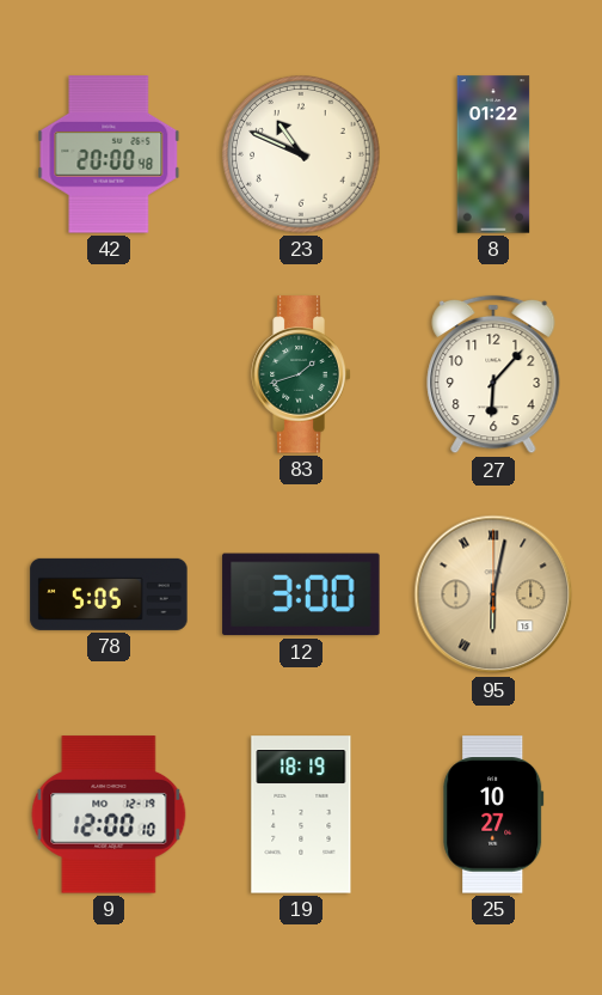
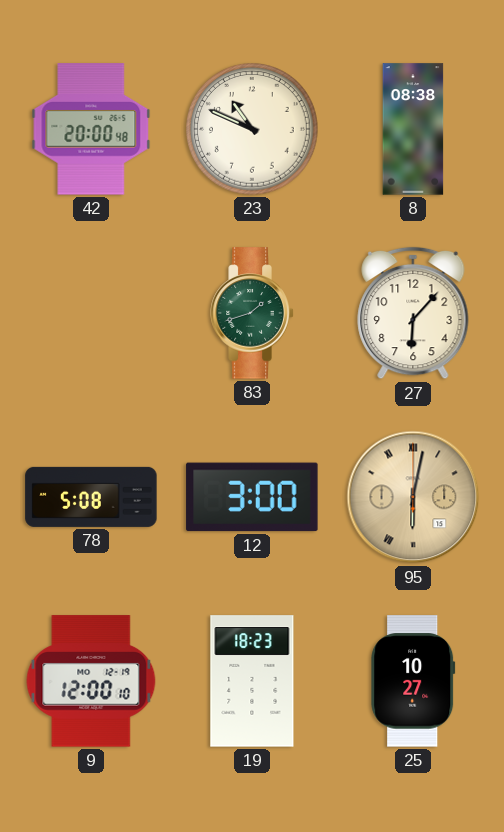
8: 01:22 -> 08:38
78: 5:05 -> 5:08
19: 18:19 -> 18:23
